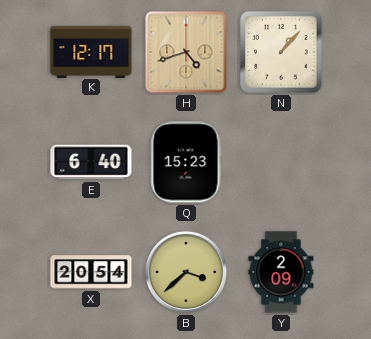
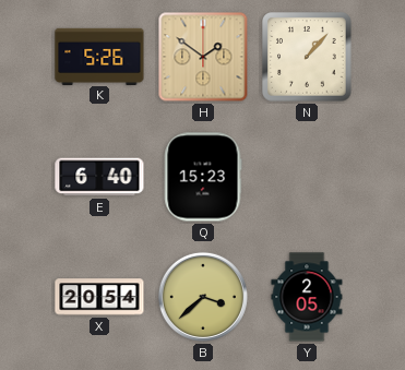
K: 12:17 -> 5:26
H: 4:42 -> 1:51
Y: 2:09 -> 2:05
